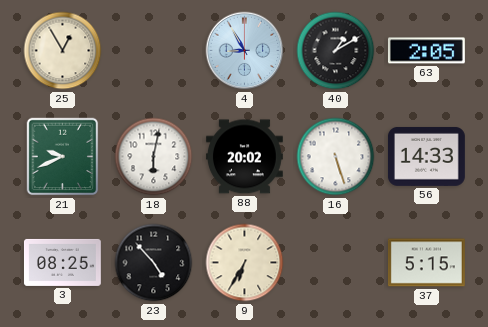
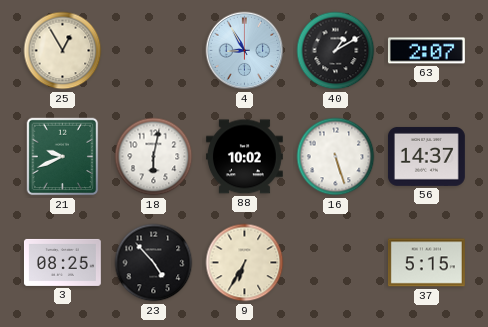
63: 2:05 -> 2:07
88: 20:02 -> 10:02
56: 14:33 -> 14:37
